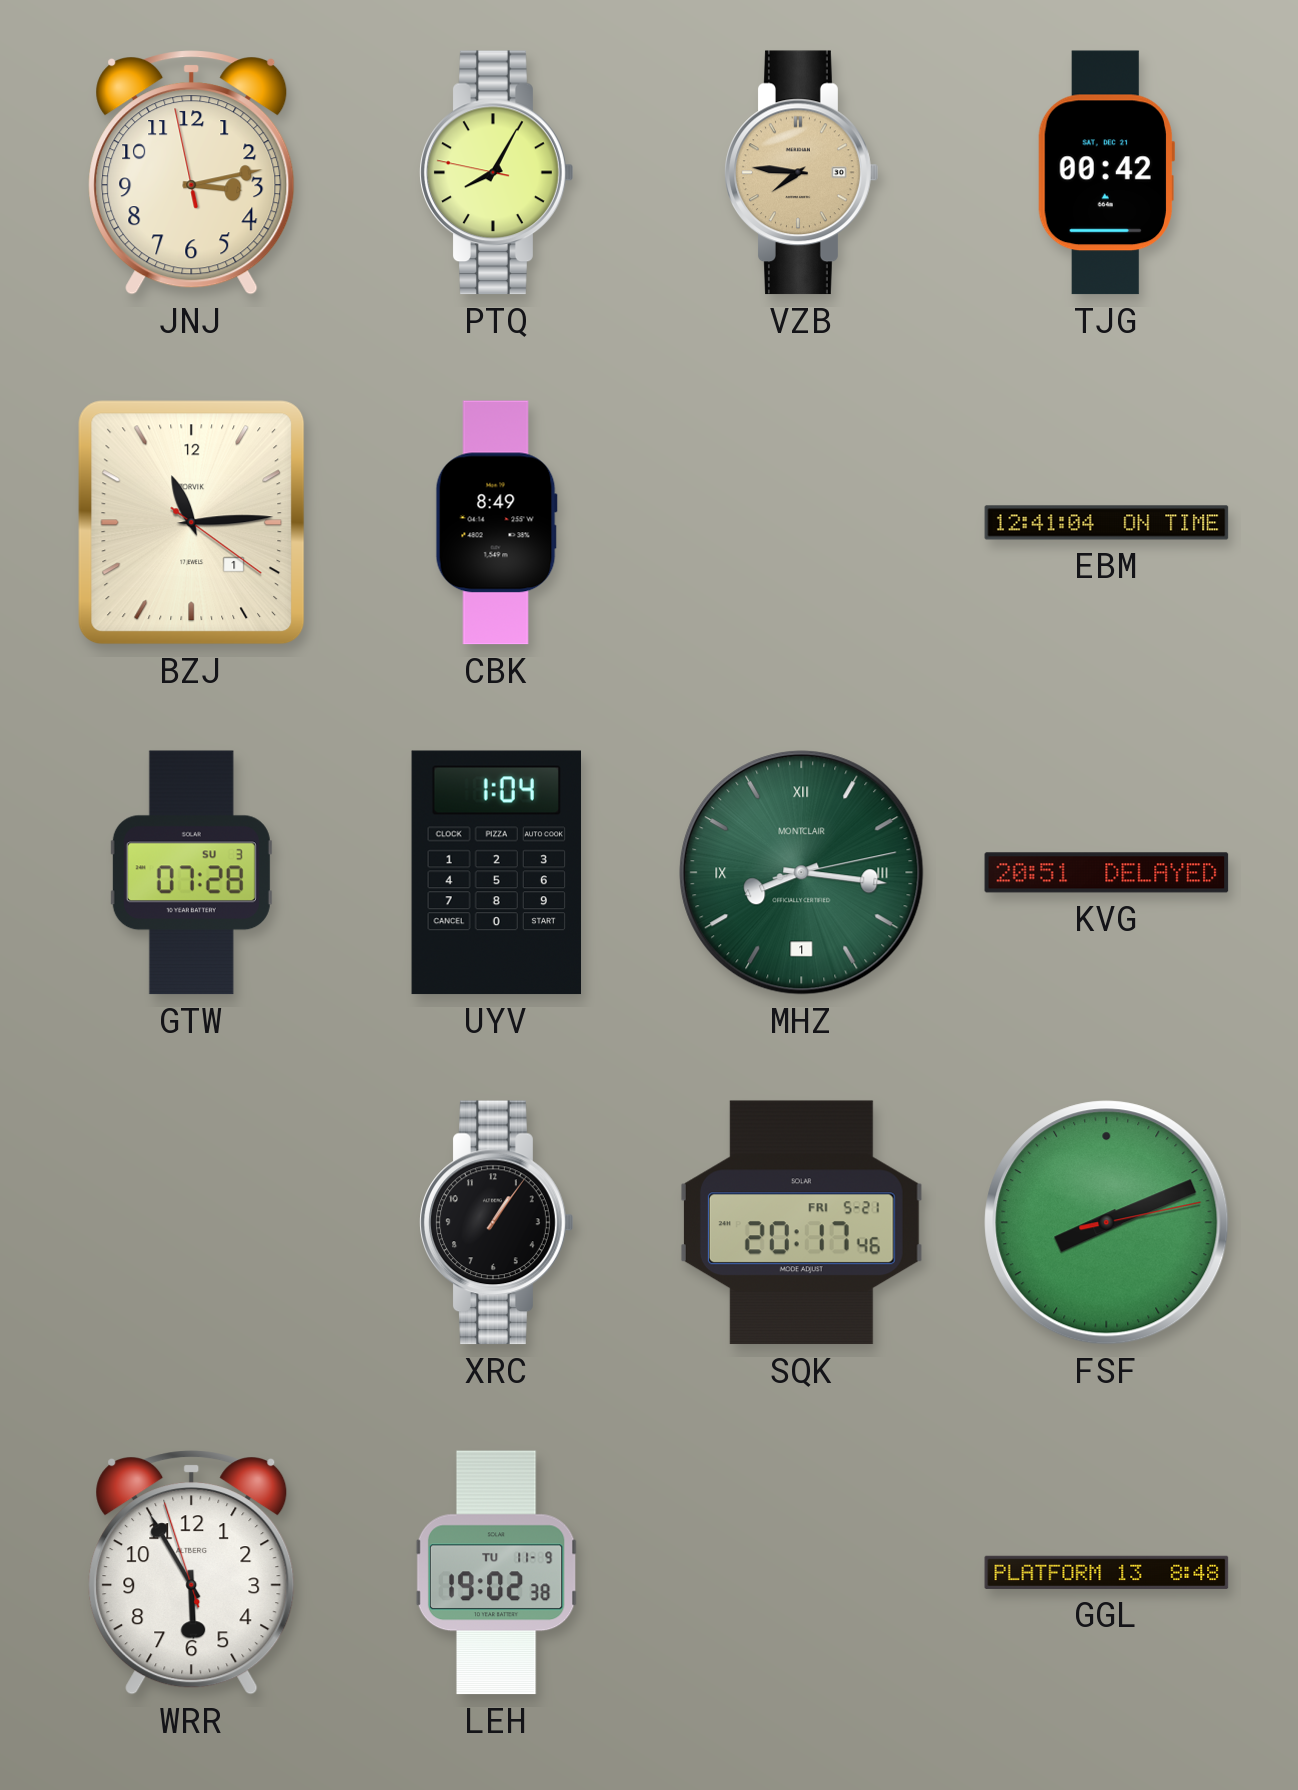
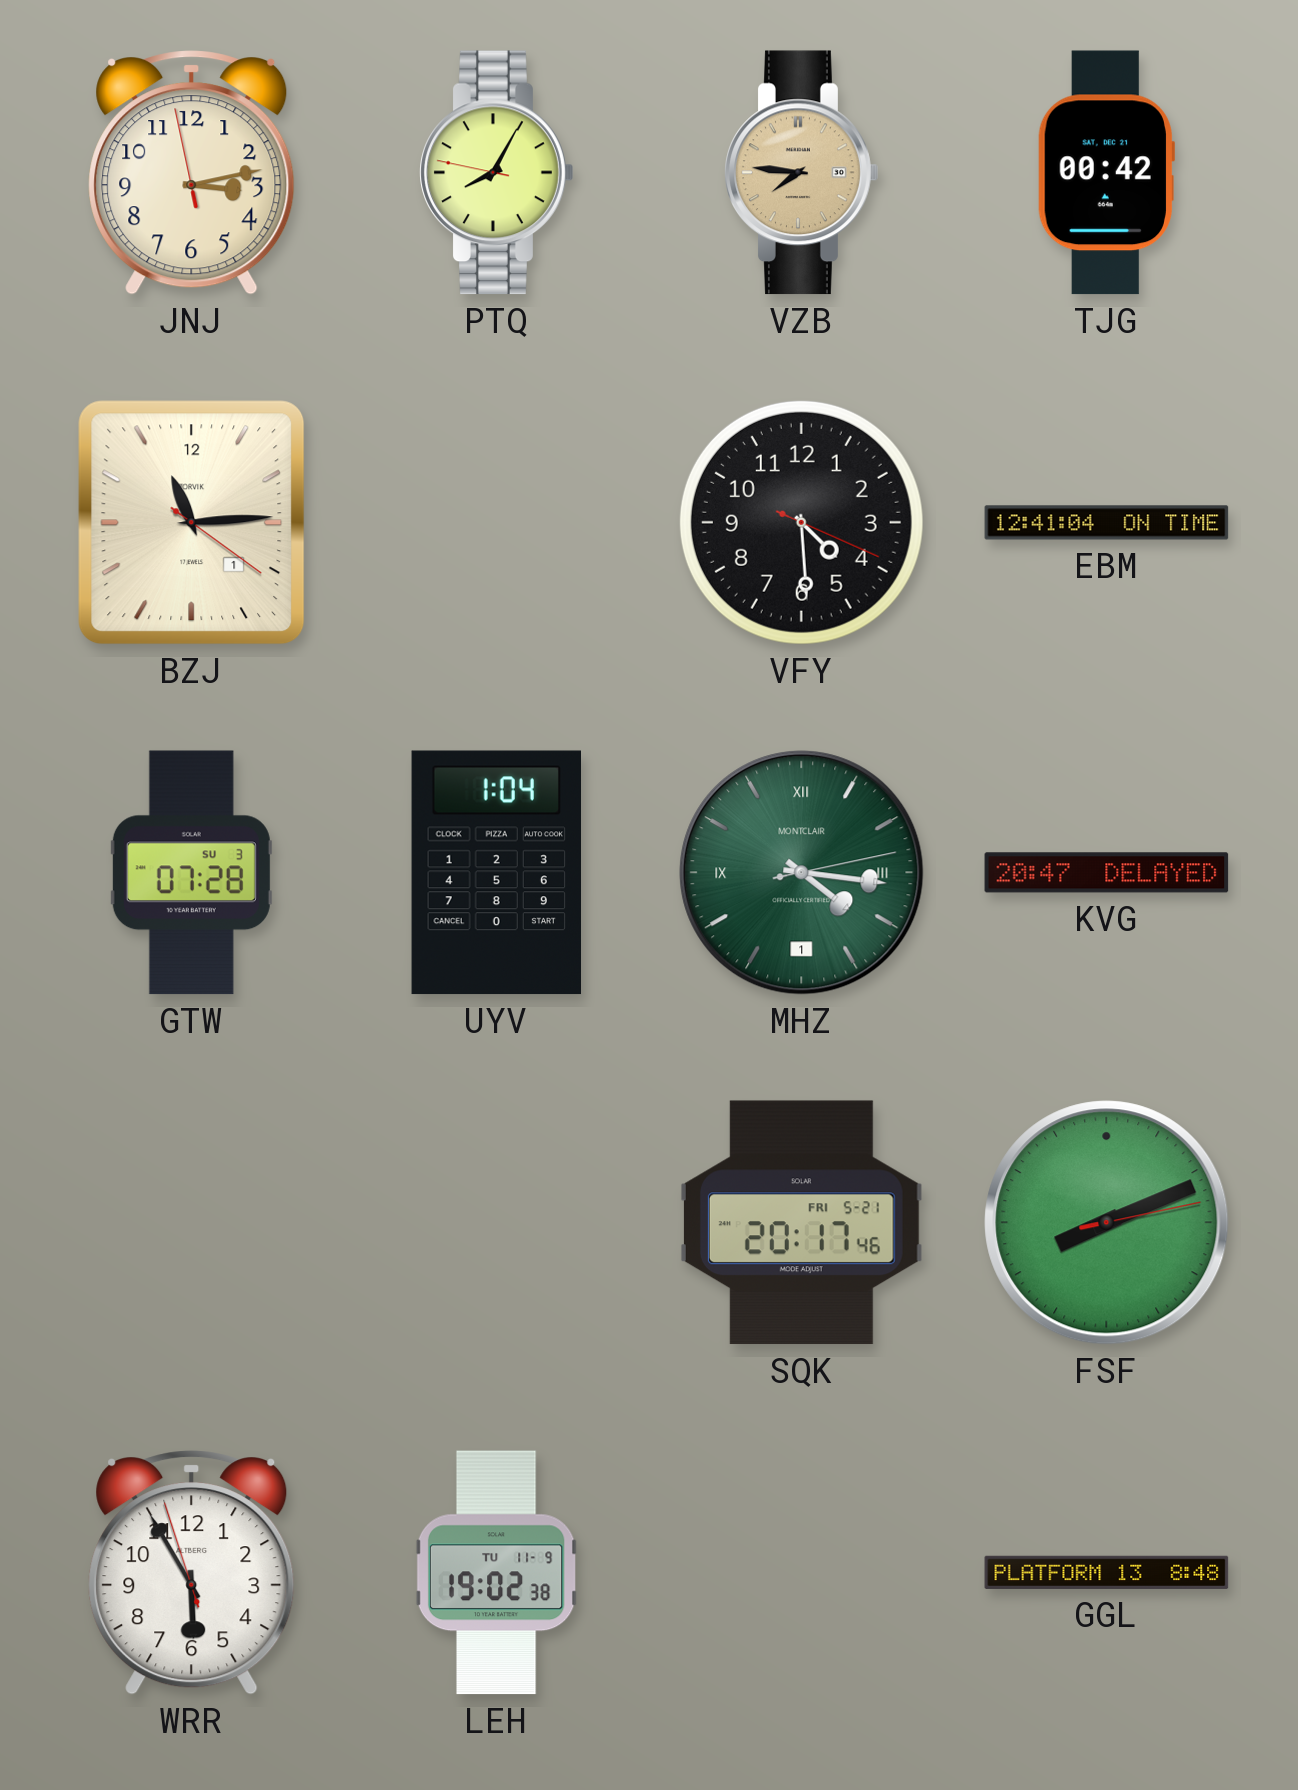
CBK: 8:49 -> none
VFY: none -> 4:29
MHZ: 8:16 -> 4:16
KVG: 20:51 -> 20:47
XRC: 1:06 -> none
